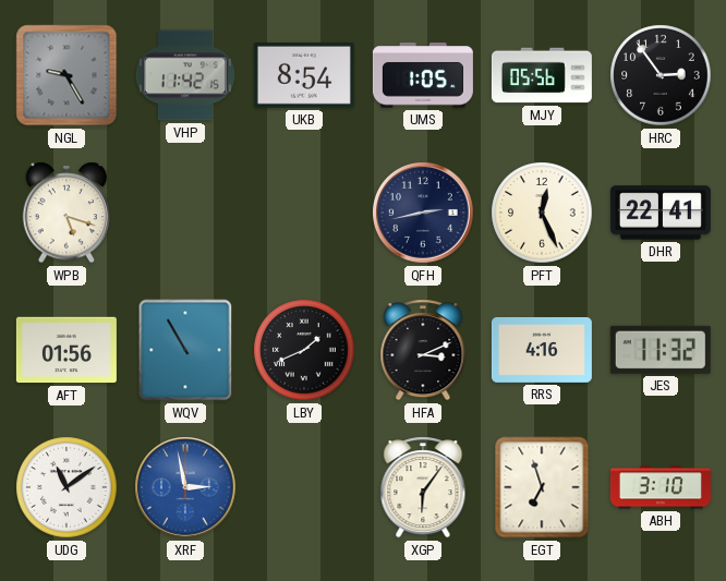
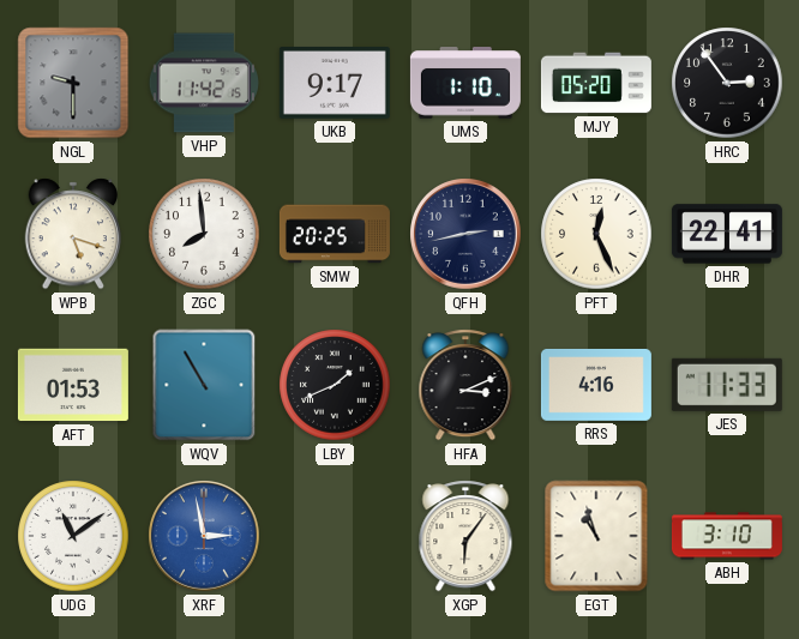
NGL: 9:25 -> 9:30
UKB: 8:54 -> 9:17
UMS: 1:05 -> 1:10
MJY: 05:56 -> 05:20
ZGC: none -> 7:59
SMW: none -> 20:25
AFT: 01:56 -> 01:53
JES: 11:32 -> 11:33
EGT: 6:57 -> 10:57
